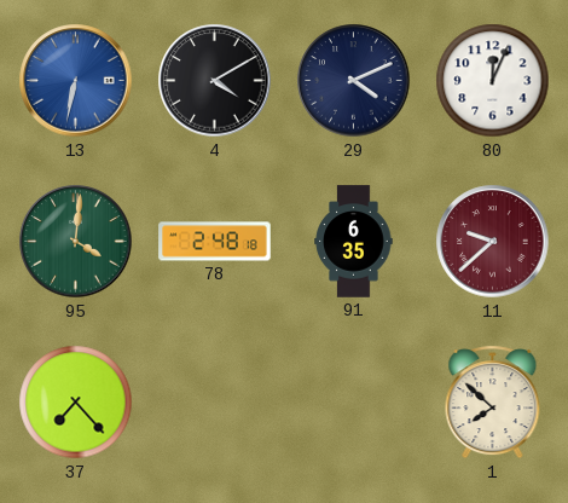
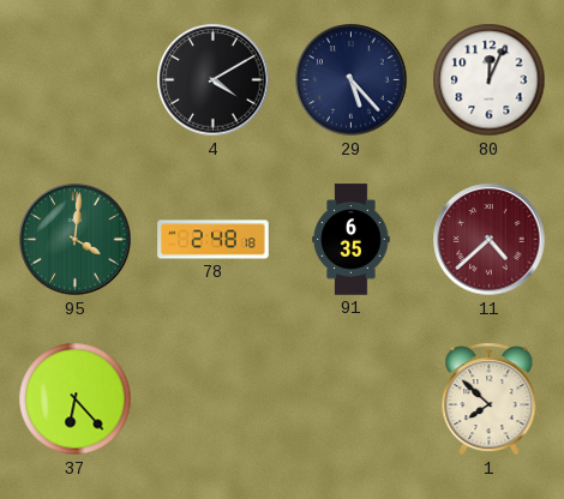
13: 6:32 -> none
29: 4:11 -> 5:23
11: 9:38 -> 4:38
37: 7:23 -> 6:23
